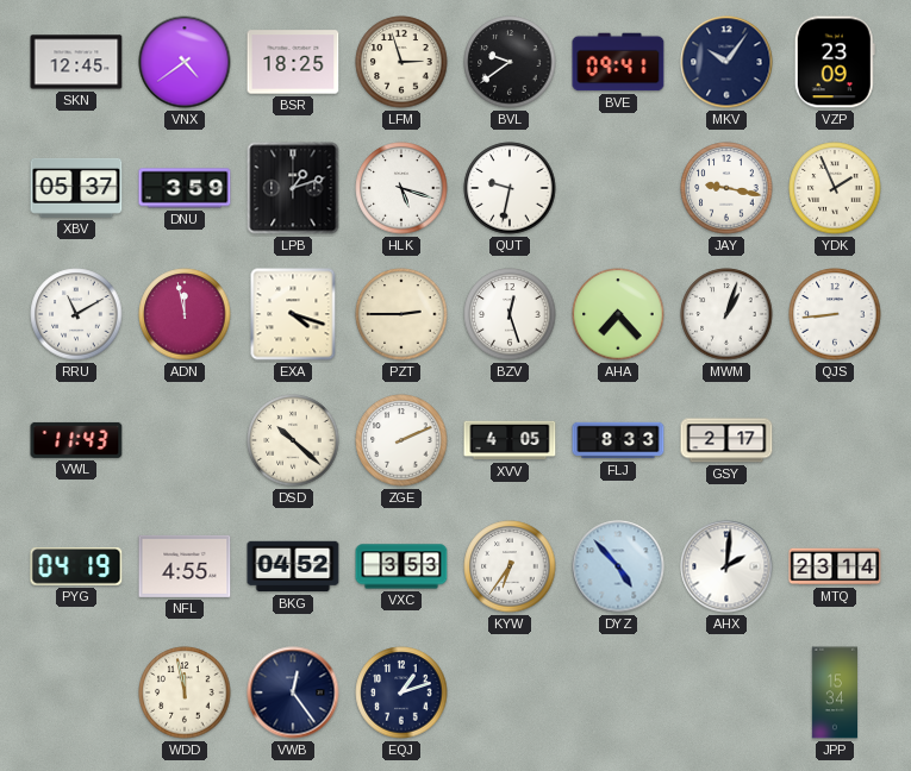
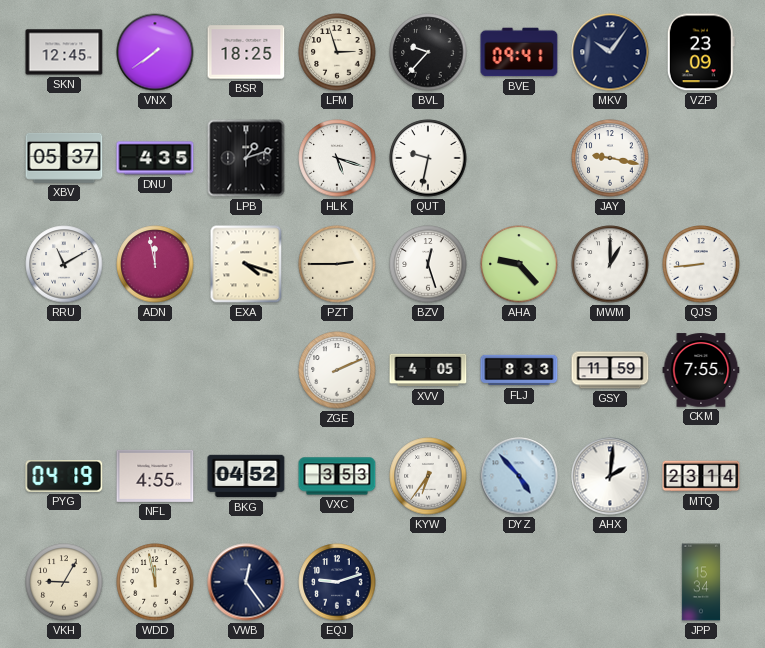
VNX: 4:39 -> 7:39
BVL: 9:39 -> 9:37
DNU: 3:59 -> 4:35
YDK: 1:56 -> none
AHA: 7:23 -> 9:23
MWM: 1:03 -> 1:00
VWL: 11:43 -> none
DSD: 10:22 -> none
GSY: 2:17 -> 11:59
CKM: none -> 7:55
VKH: none -> 9:05
EQJ: 1:12 -> 9:12
